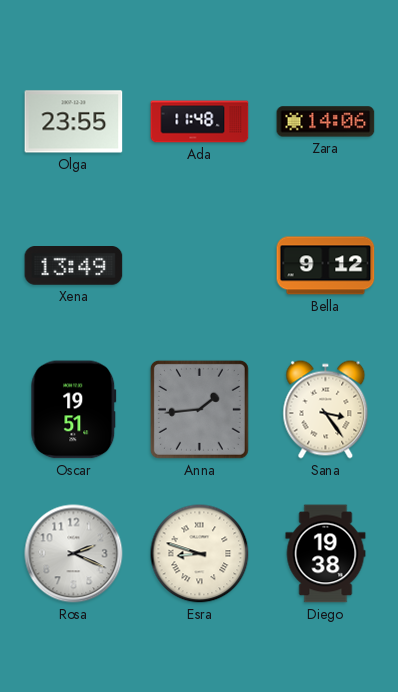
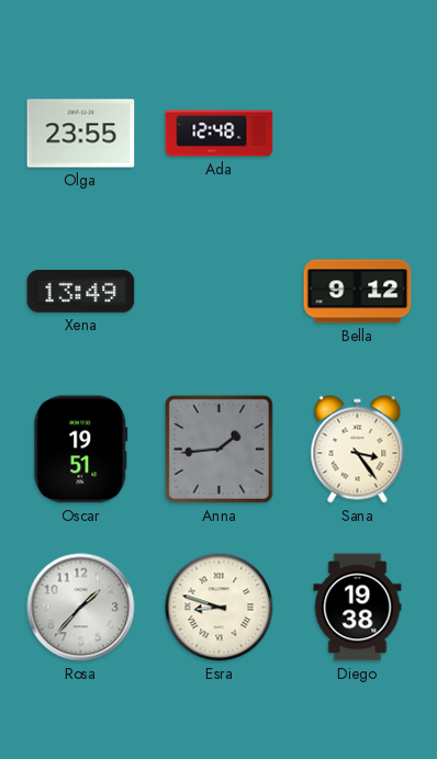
Ada: 11:48 -> 12:48
Zara: 14:06 -> none
Rosa: 2:19 -> 1:37
